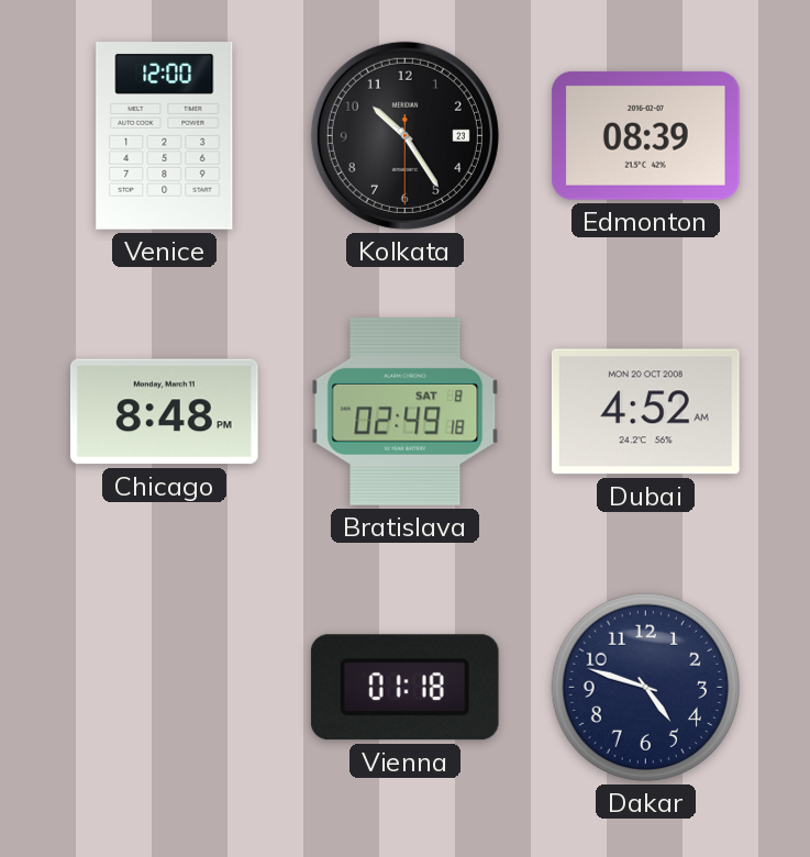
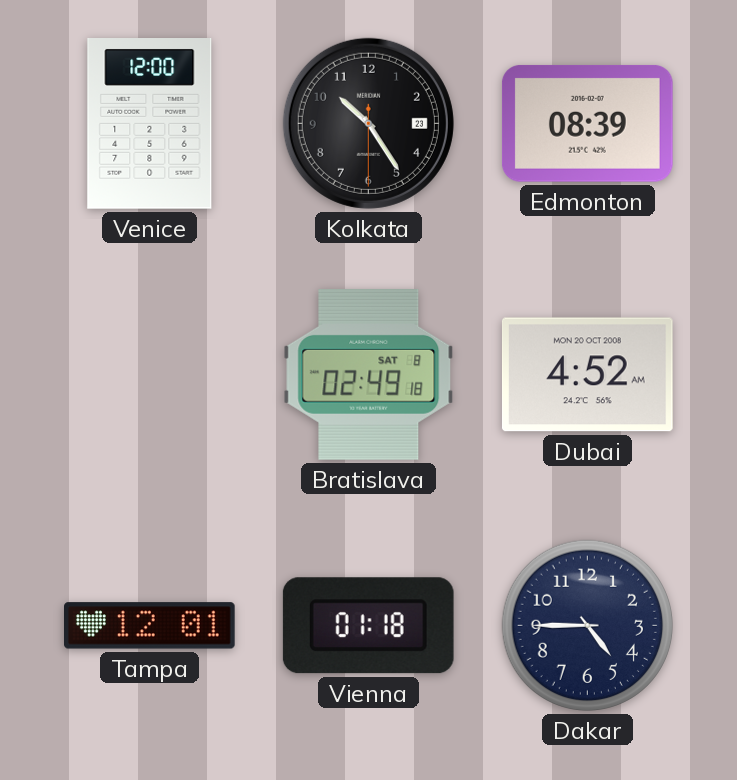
Chicago: 8:48 -> none
Tampa: none -> 12:01
Dakar: 4:48 -> 4:45
